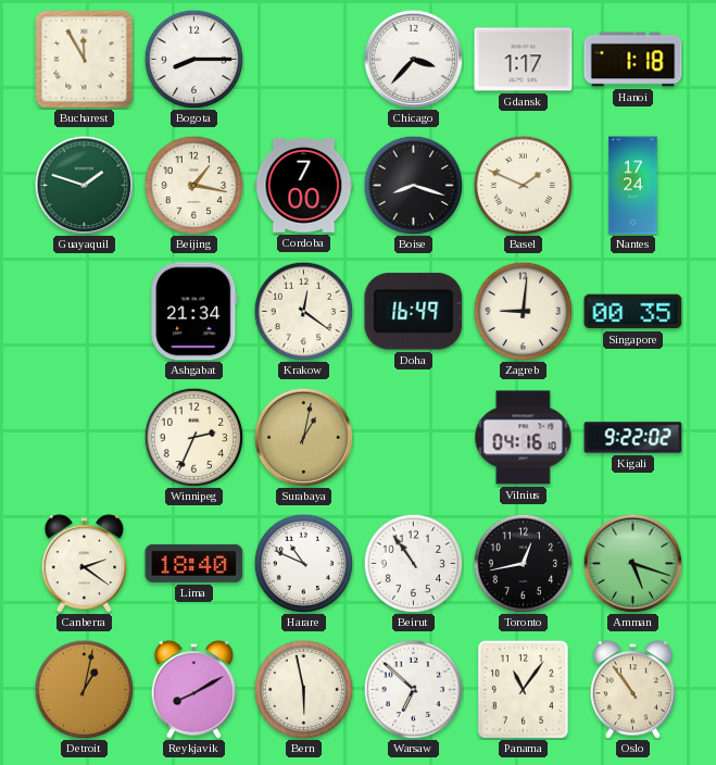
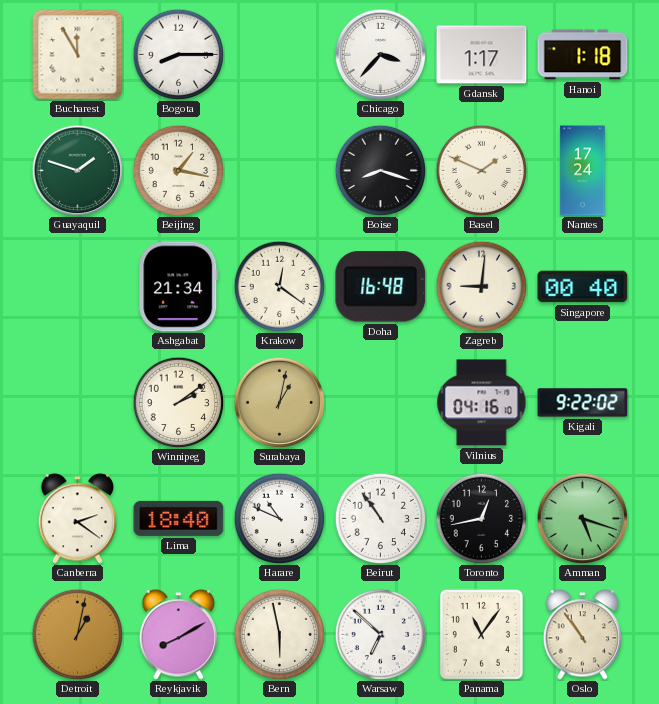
Cordoba: 7:00 -> none
Doha: 16:49 -> 16:48
Singapore: 00:35 -> 00:40
Winnipeg: 2:34 -> 2:09
